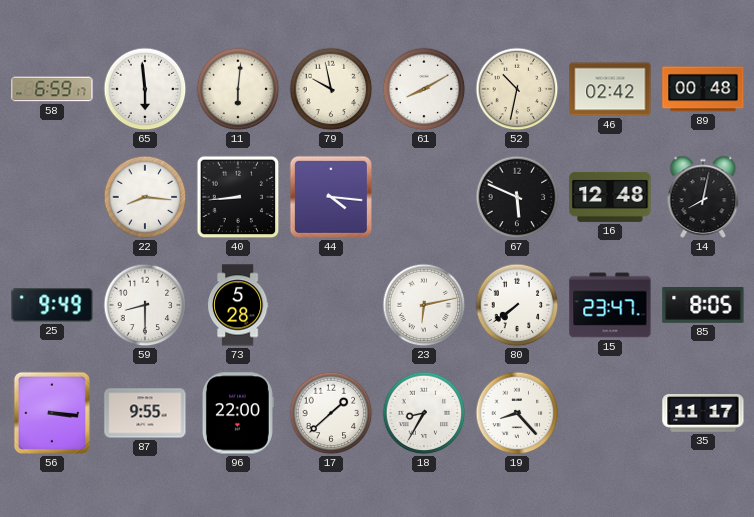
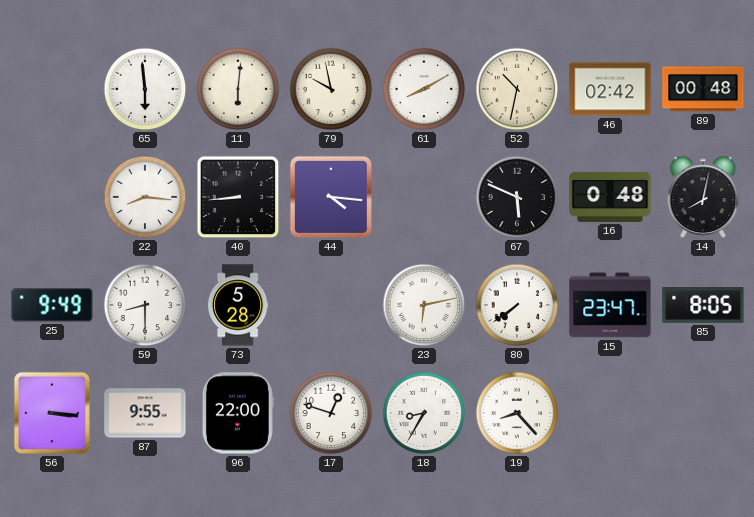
58: 6:59 -> none
16: 12:48 -> 0:48
17: 1:38 -> 12:48
35: 11:17 -> none
